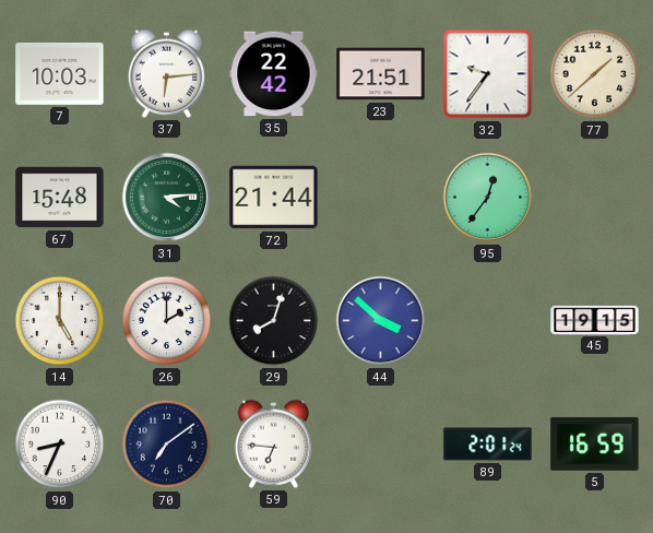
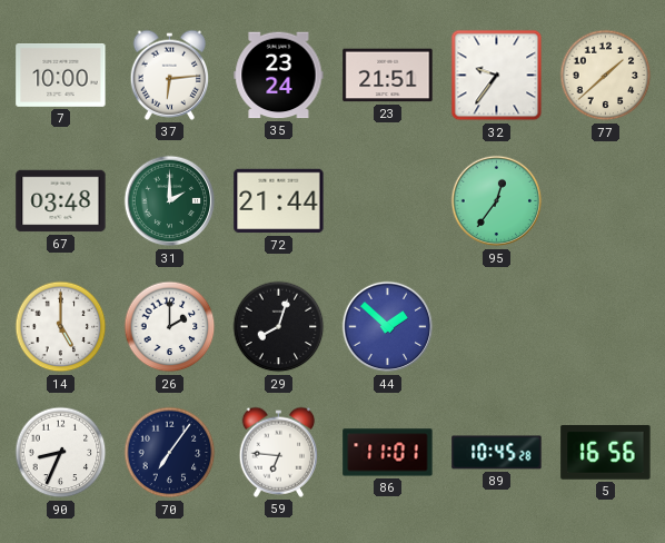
7: 10:03 -> 10:00
35: 22:42 -> 23:24
67: 15:48 -> 03:48
31: 4:14 -> 2:00
44: 3:52 -> 1:52
45: 19:15 -> none
70: 7:09 -> 7:06
86: none -> 11:01
89: 2:01 -> 10:45
5: 16:59 -> 16:56
